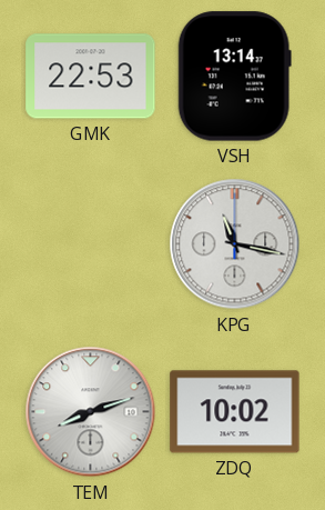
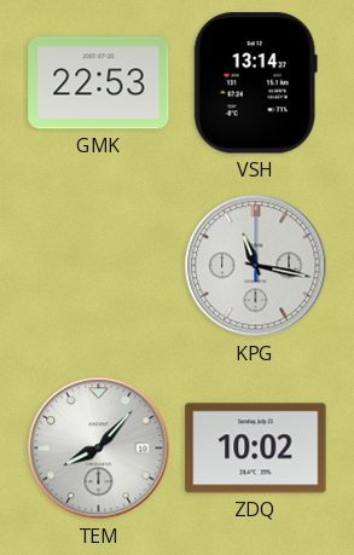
TEM: 8:12 -> 8:07
